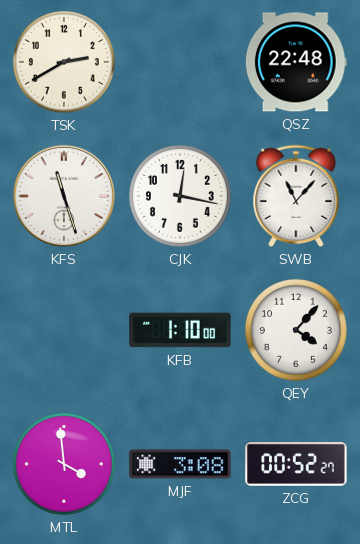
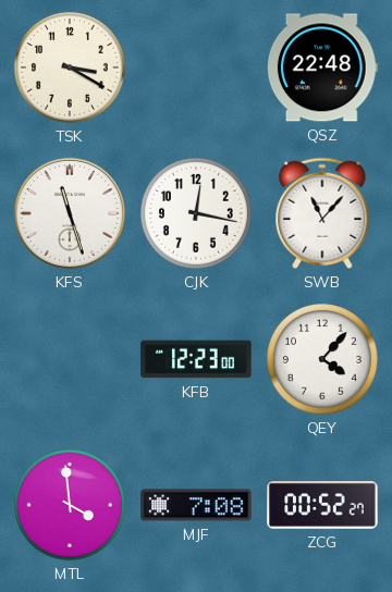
TSK: 2:40 -> 3:20
KFB: 1:10 -> 12:23
MJF: 3:08 -> 7:08
